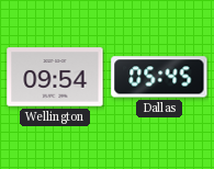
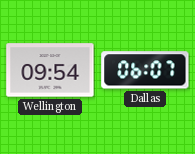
Dallas: 05:45 -> 06:07
